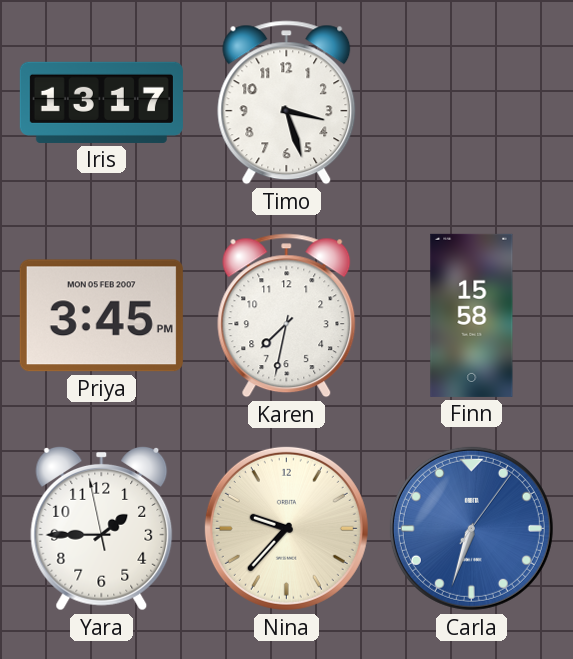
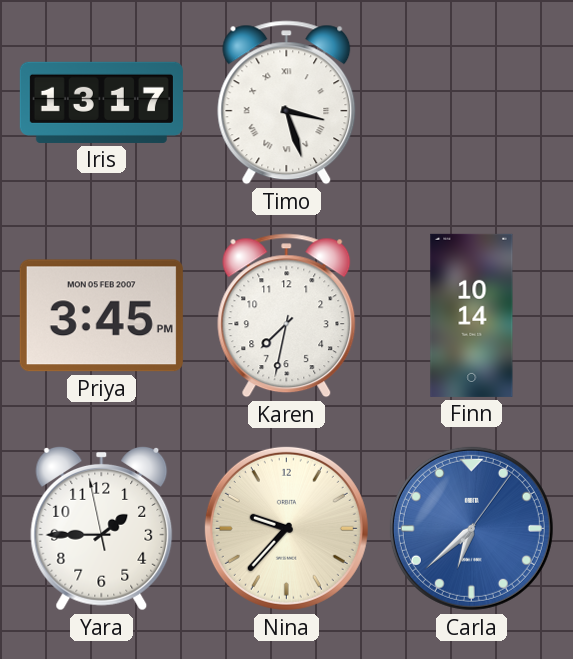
Timo numerals: Arabic -> Roman
Finn: 15:58 -> 10:14
Carla: 6:33 -> 6:38
